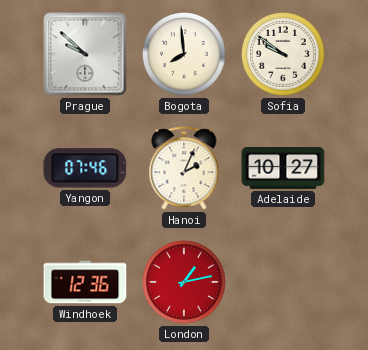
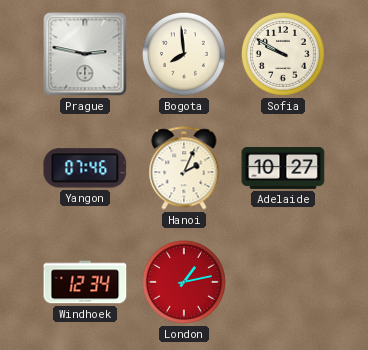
Prague: 9:52 -> 2:47
Sofia: 9:51 -> 9:50
Windhoek: 12:36 -> 12:34
